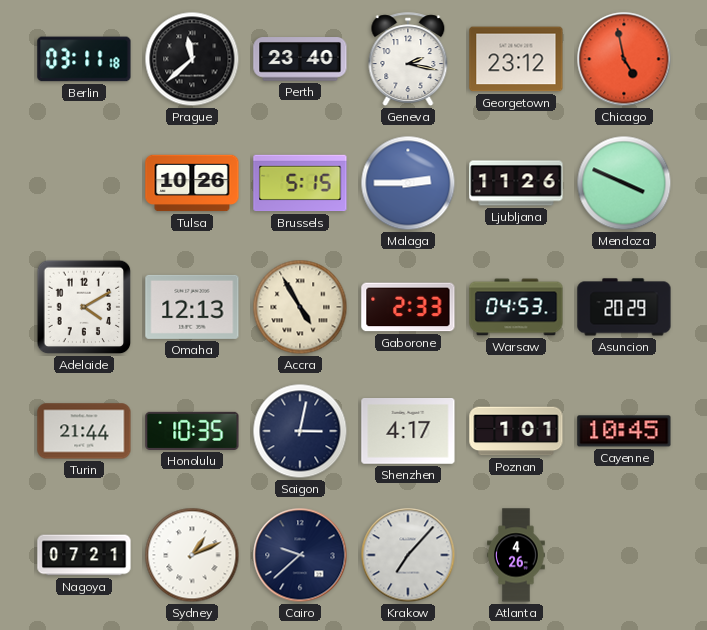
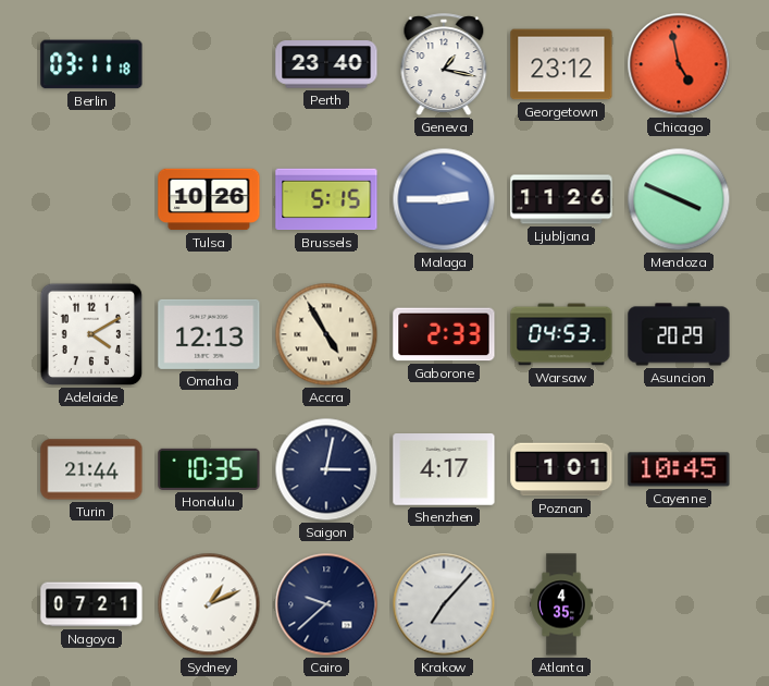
Prague: 11:38 -> none
Geneva: 2:17 -> 1:17
Atlanta: 4:26 -> 4:35
